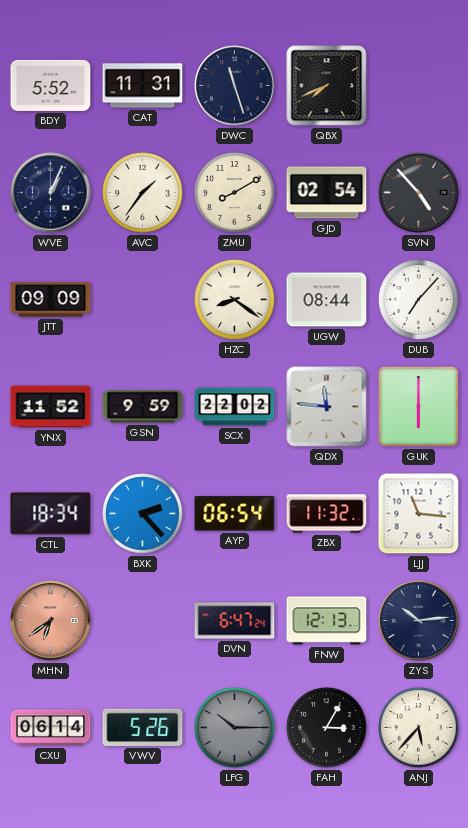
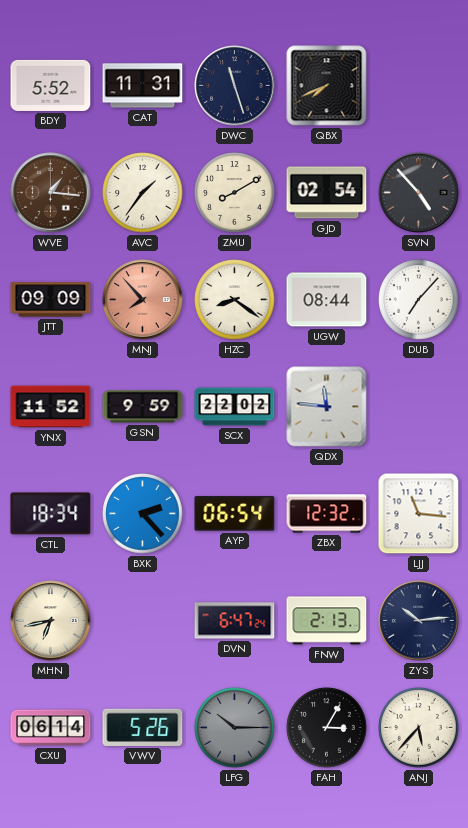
WVE: 1:04 -> 1:16
WVE dial: navy -> brown
MNJ: none -> 7:53
GUK: 6:00 -> none
ZBX: 11:32 -> 12:32
MHN: 6:39 -> 6:43
MHN dial: salmon -> cream
FNW: 12:13 -> 2:13
